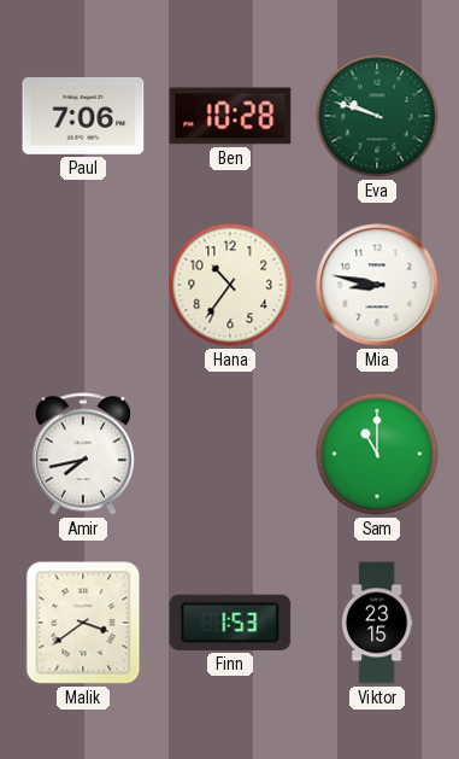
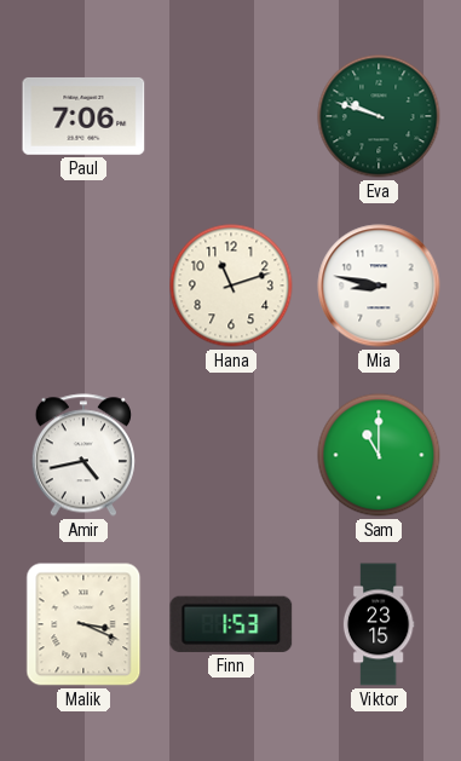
Ben: 10:28 -> none
Hana: 10:36 -> 11:12
Amir: 7:43 -> 4:43
Malik: 3:39 -> 3:19
